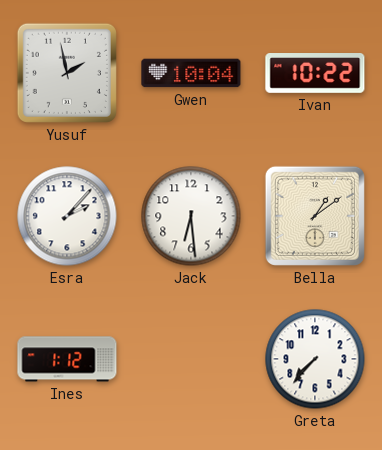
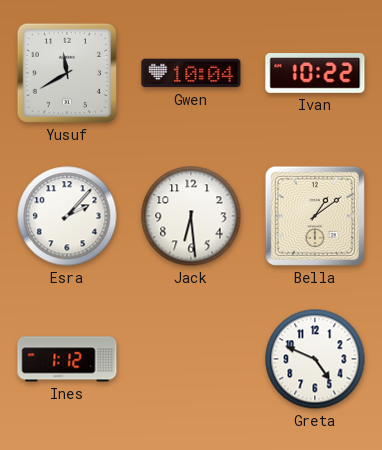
Yusuf: 1:58 -> 11:40
Greta: 7:37 -> 4:49
